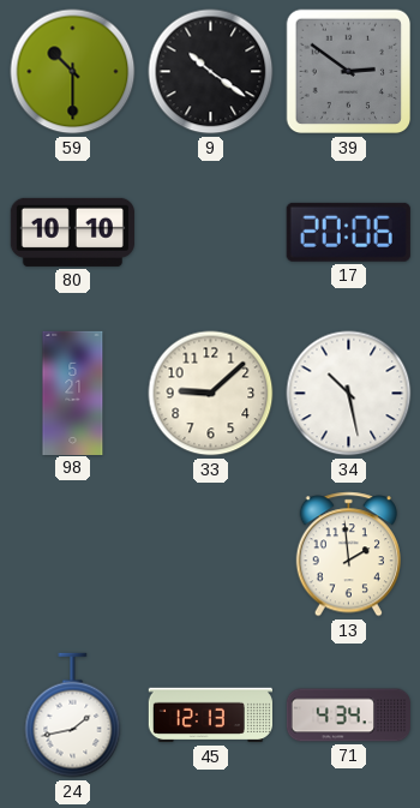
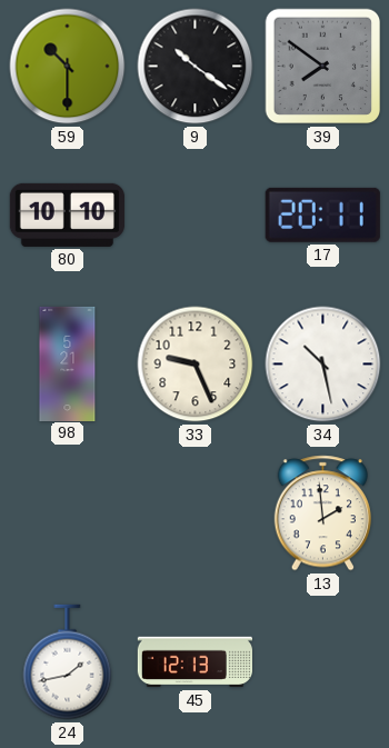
39: 2:51 -> 7:51
17: 20:06 -> 20:11
33: 9:08 -> 9:26
71: 4:34 -> none
